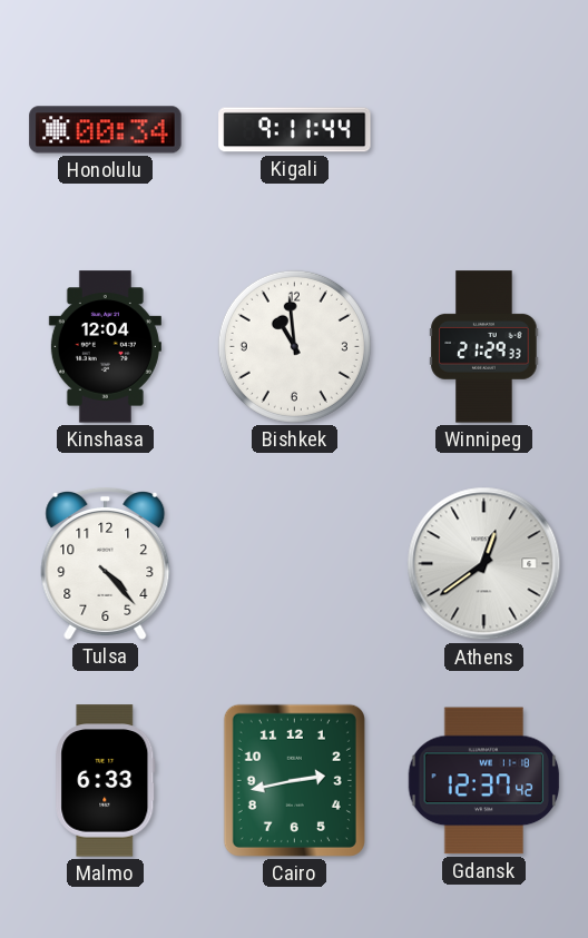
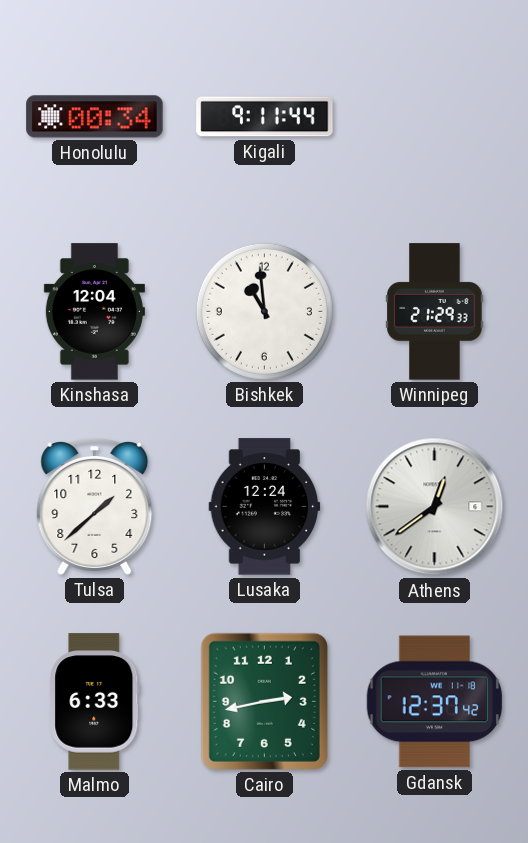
Tulsa: 4:23 -> 1:38
Lusaka: none -> 12:24
